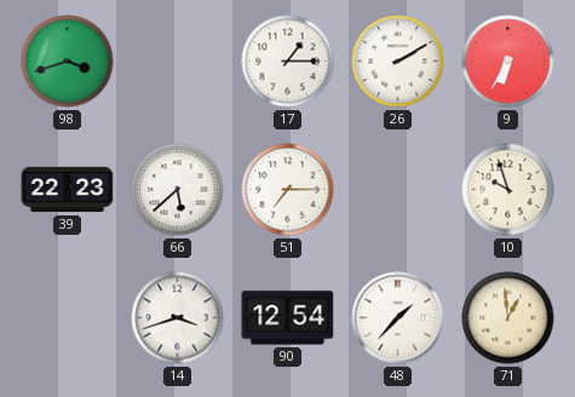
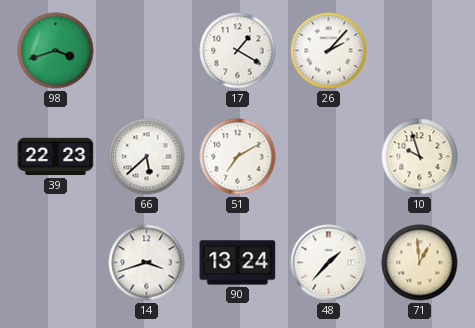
17: 1:15 -> 1:20
26: 2:10 -> 2:07
9: 6:35 -> none
51: 7:15 -> 7:10
90: 12:54 -> 13:24
